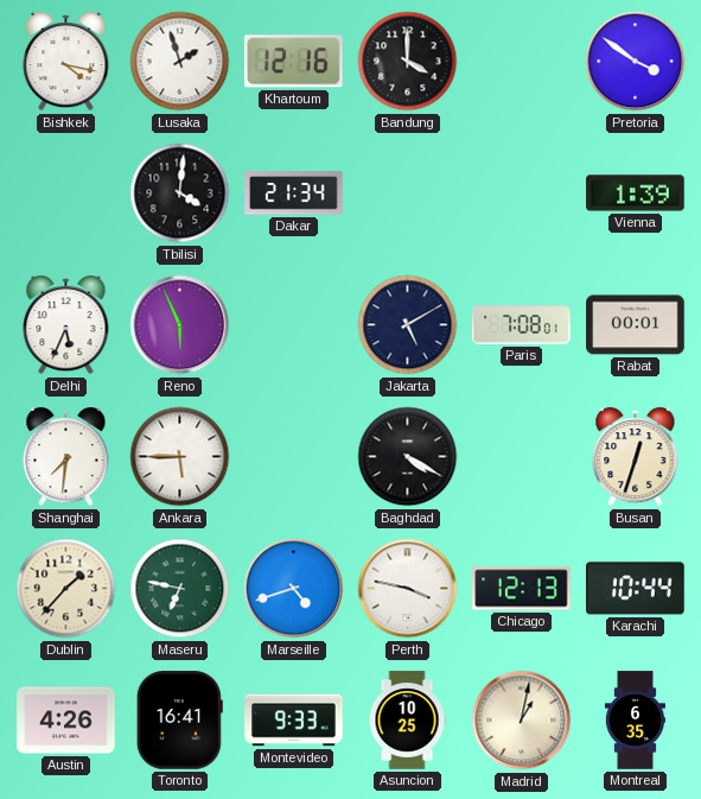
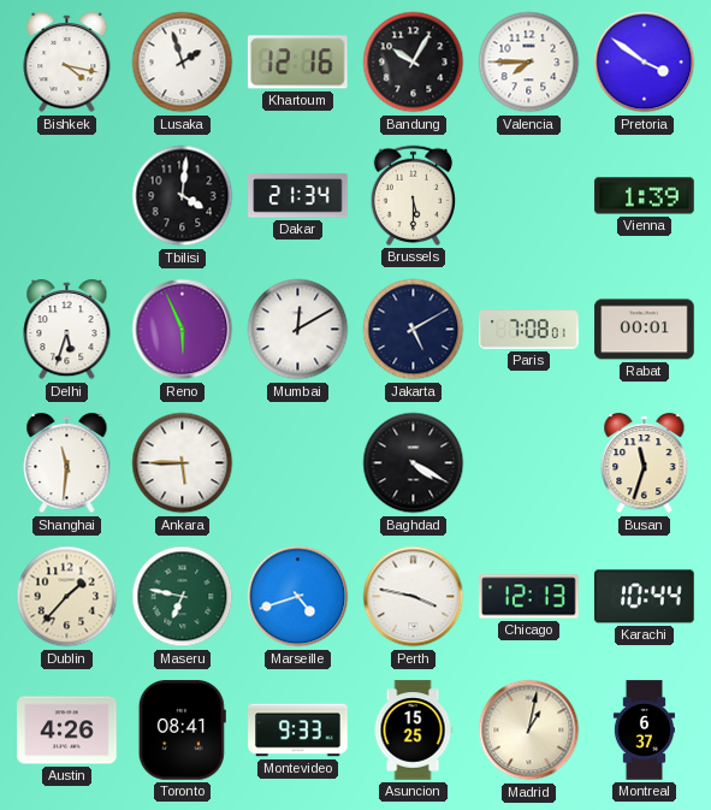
Bandung: 4:00 -> 10:05
Valencia: none -> 7:45
Brussels: none -> 5:30
Delhi: 5:34 -> 5:33
Mumbai: none -> 12:10
Shanghai: 7:31 -> 11:31
Busan: 12:33 -> 11:33
Toronto: 16:41 -> 08:41
Asuncion: 10:25 -> 15:25
Montreal: 6:35 -> 6:37
